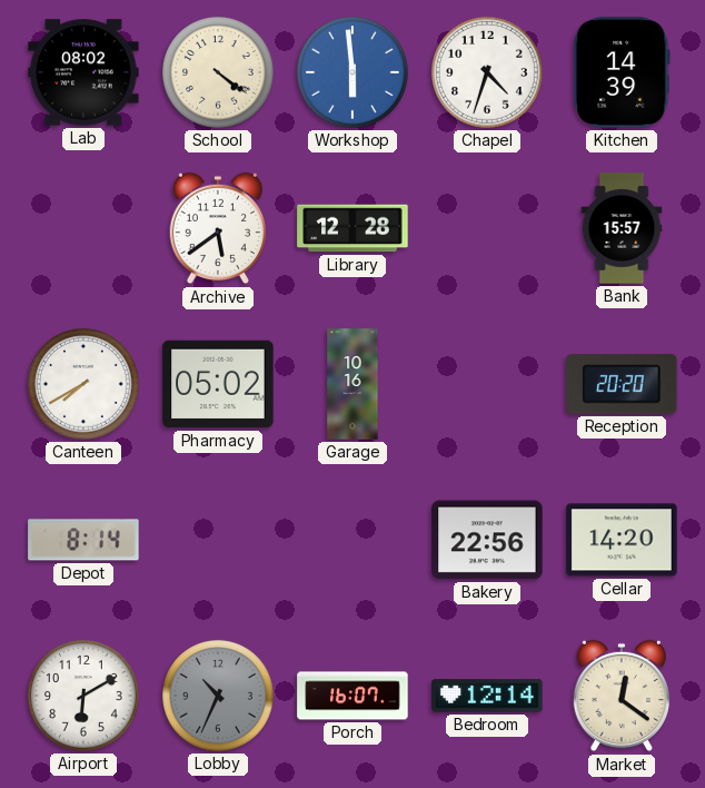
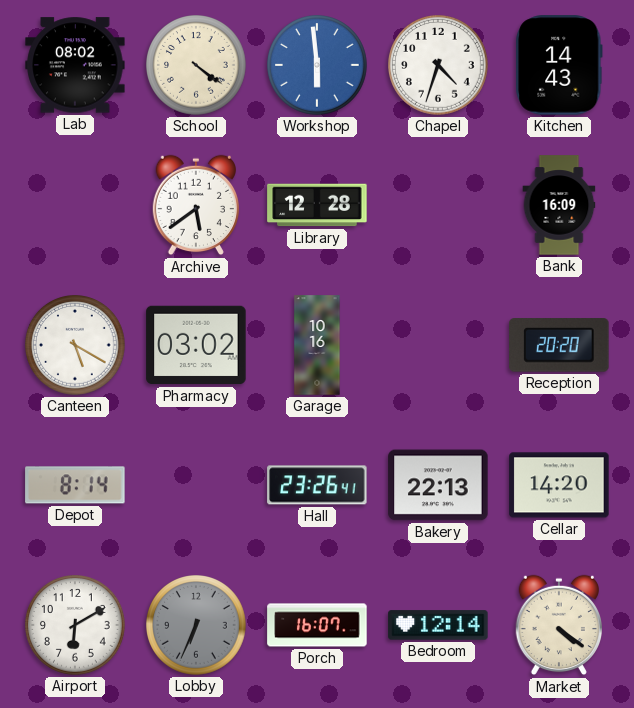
Kitchen: 14:39 -> 14:43
Bank: 15:57 -> 16:09
Canteen: 7:40 -> 5:20
Pharmacy: 05:02 -> 03:02
Hall: none -> 23:26
Bakery: 22:56 -> 22:13
Lobby: 10:34 -> 6:34
Market: 12:21 -> 4:21
